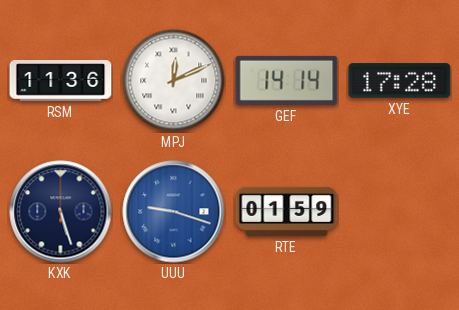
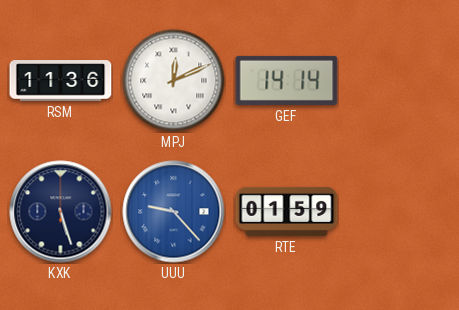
XYE: 17:28 -> none
UUU: 9:18 -> 9:23
